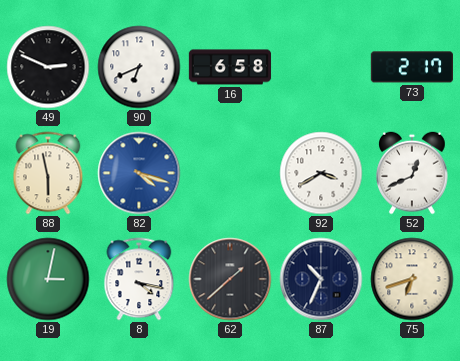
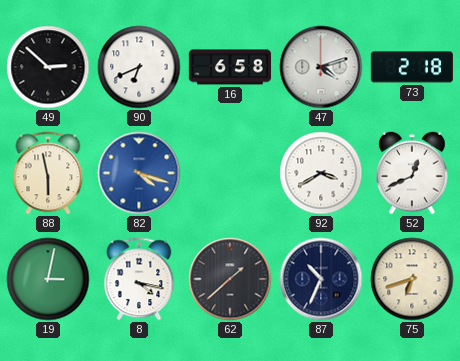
49: 2:49 -> 2:52
47: none -> 4:12
73: 2:17 -> 2:18
